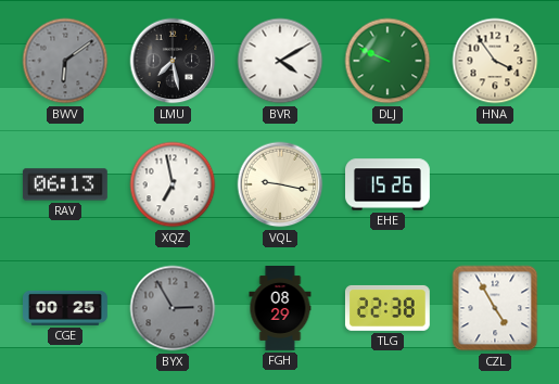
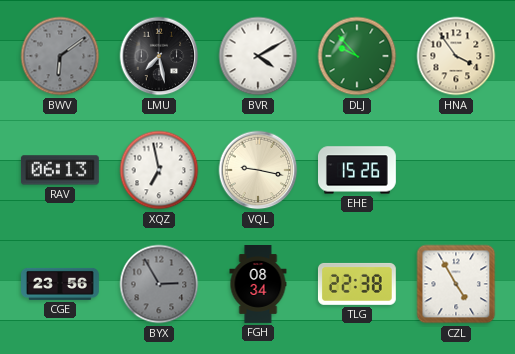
DLJ: 9:49 -> 9:53
CGE: 00:25 -> 23:56
FGH: 08:29 -> 08:34
